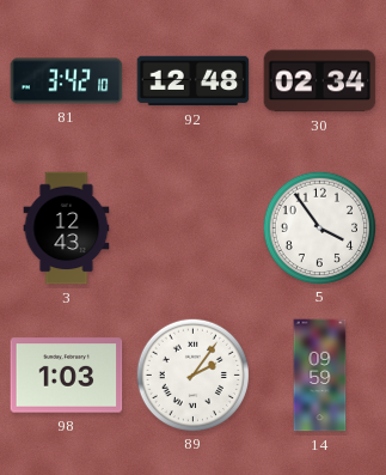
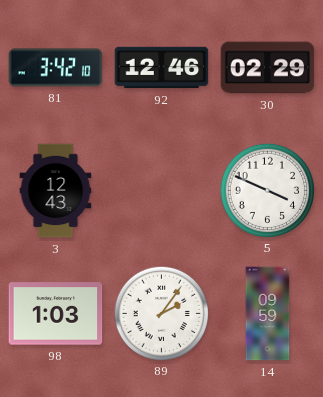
92: 12:48 -> 12:46
30: 02:34 -> 02:29
5: 3:54 -> 3:49
